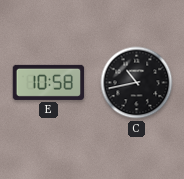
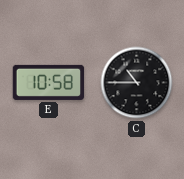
C: 10:43 -> 10:45
